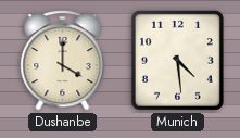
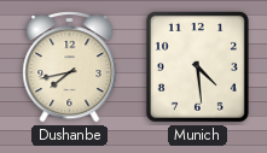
Dushanbe: 4:00 -> 7:43
